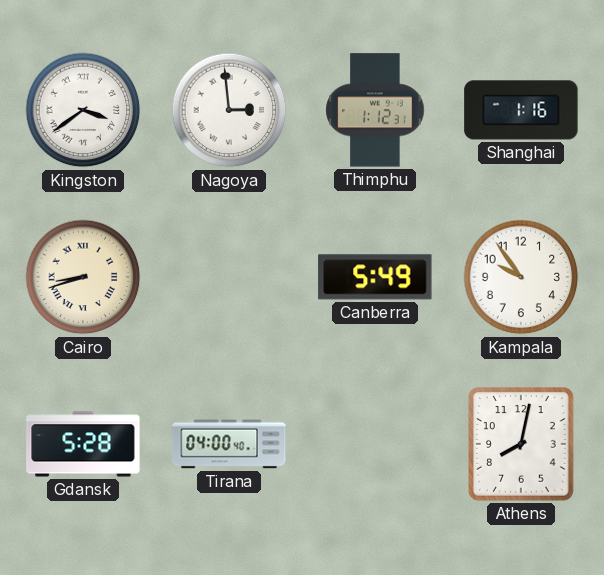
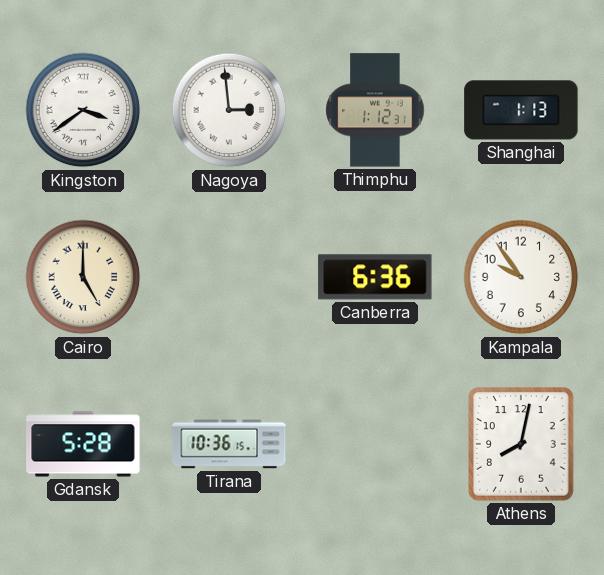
Shanghai: 1:16 -> 1:13
Cairo: 8:42 -> 5:00
Canberra: 5:49 -> 6:36
Tirana: 04:00 -> 10:36
